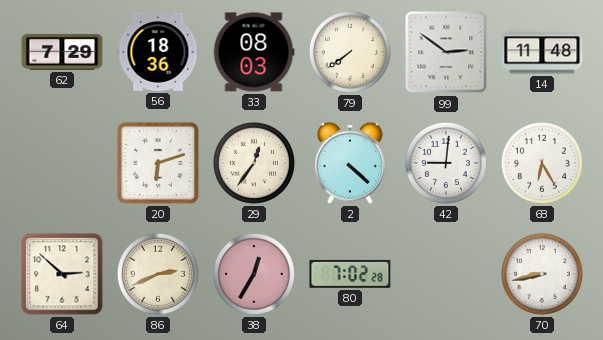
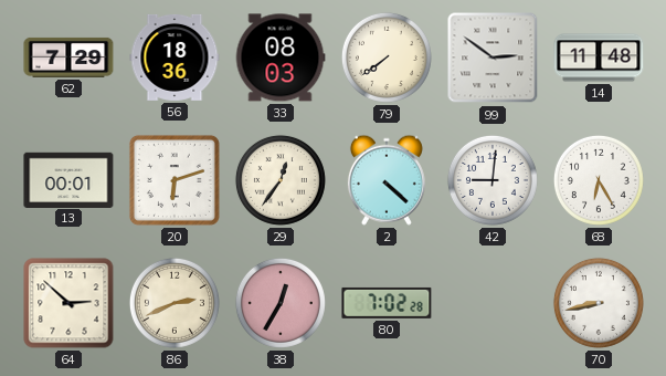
13: none -> 00:01
